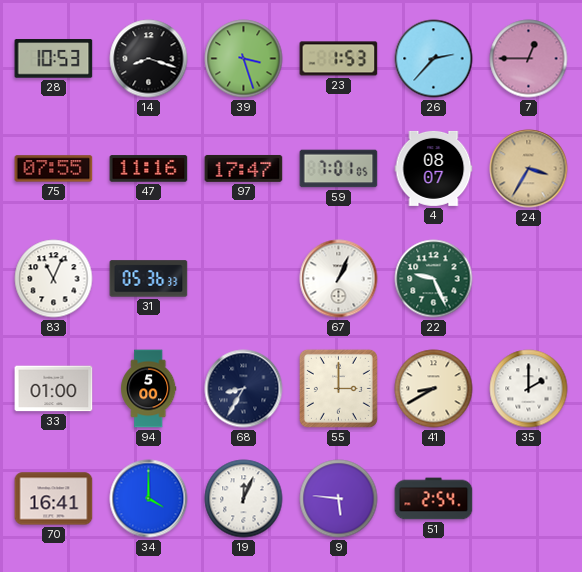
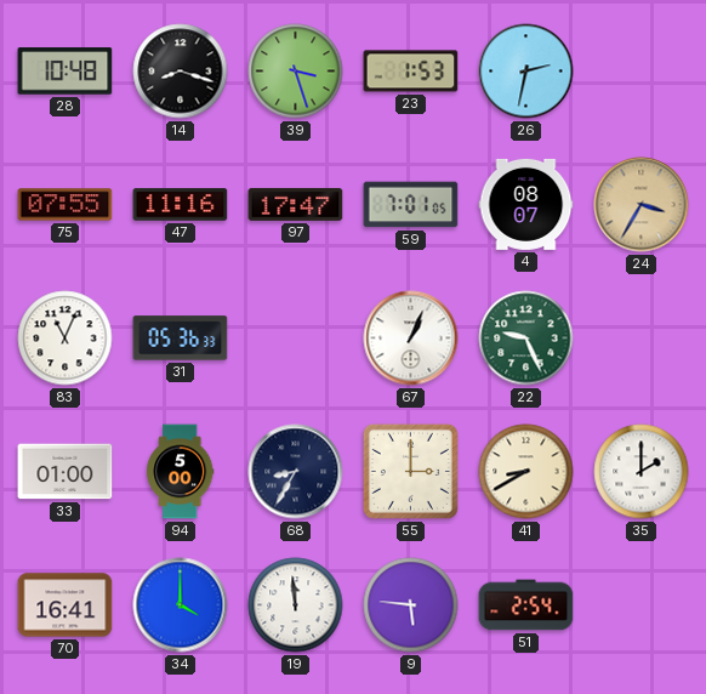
28: 10:53 -> 10:48
26: 2:37 -> 2:32
7: 12:45 -> none
19: 12:04 -> 11:59
